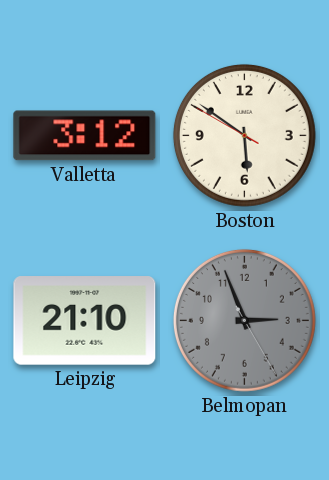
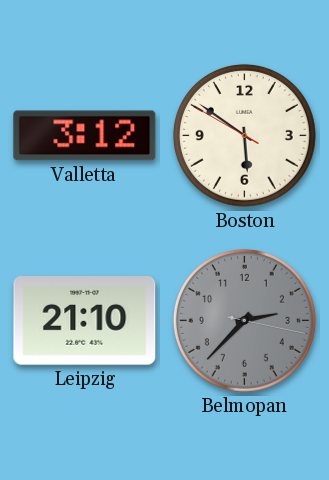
Belmopan: 2:56 -> 2:37
